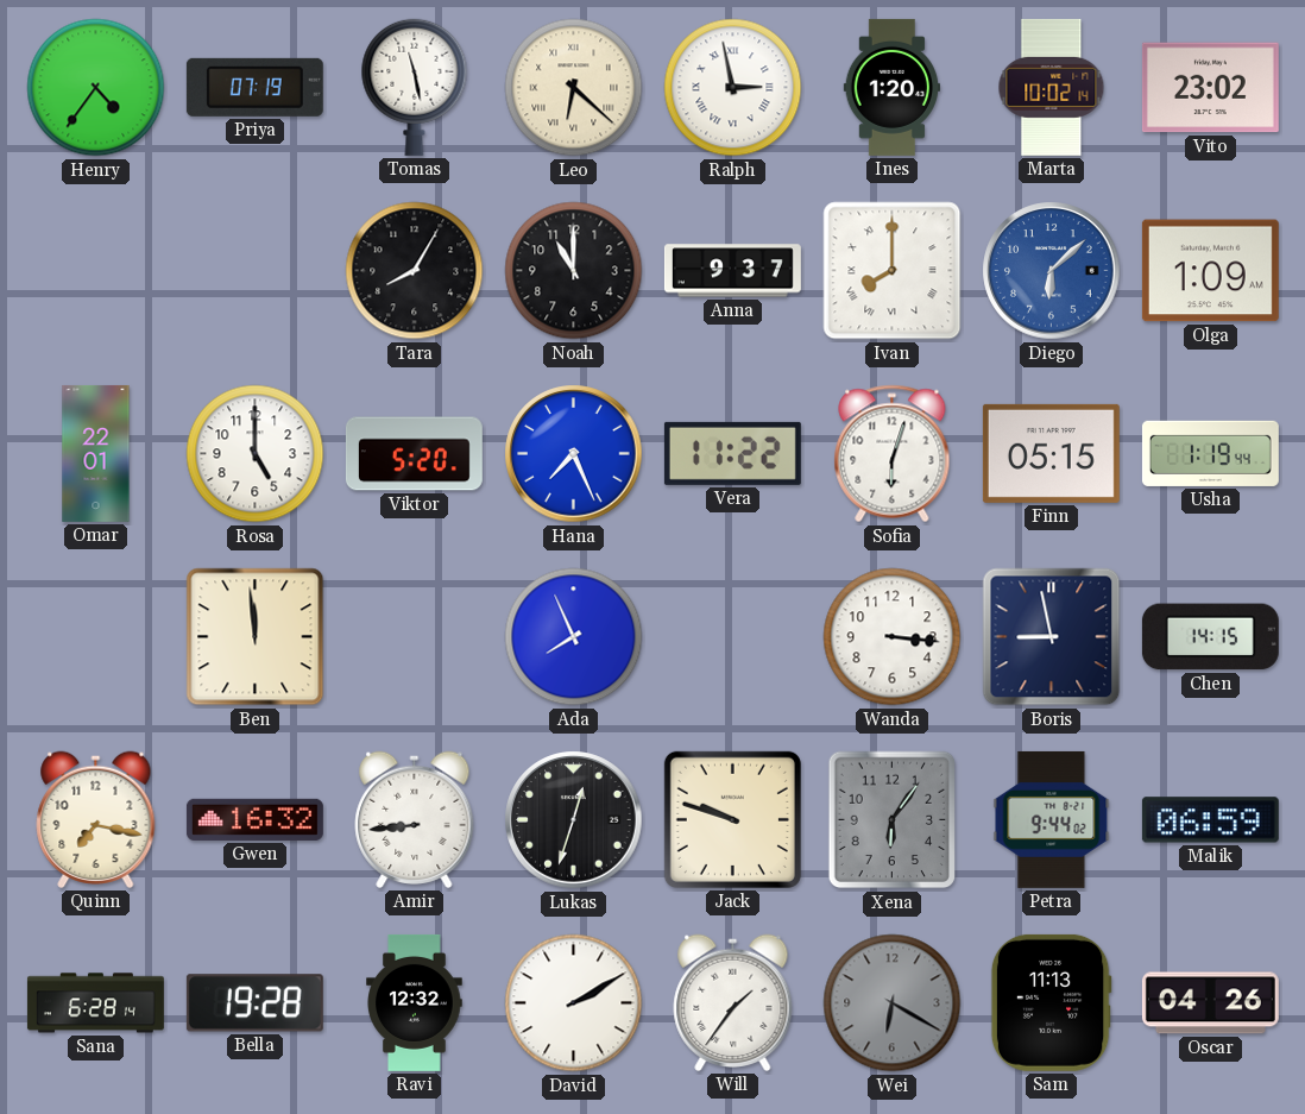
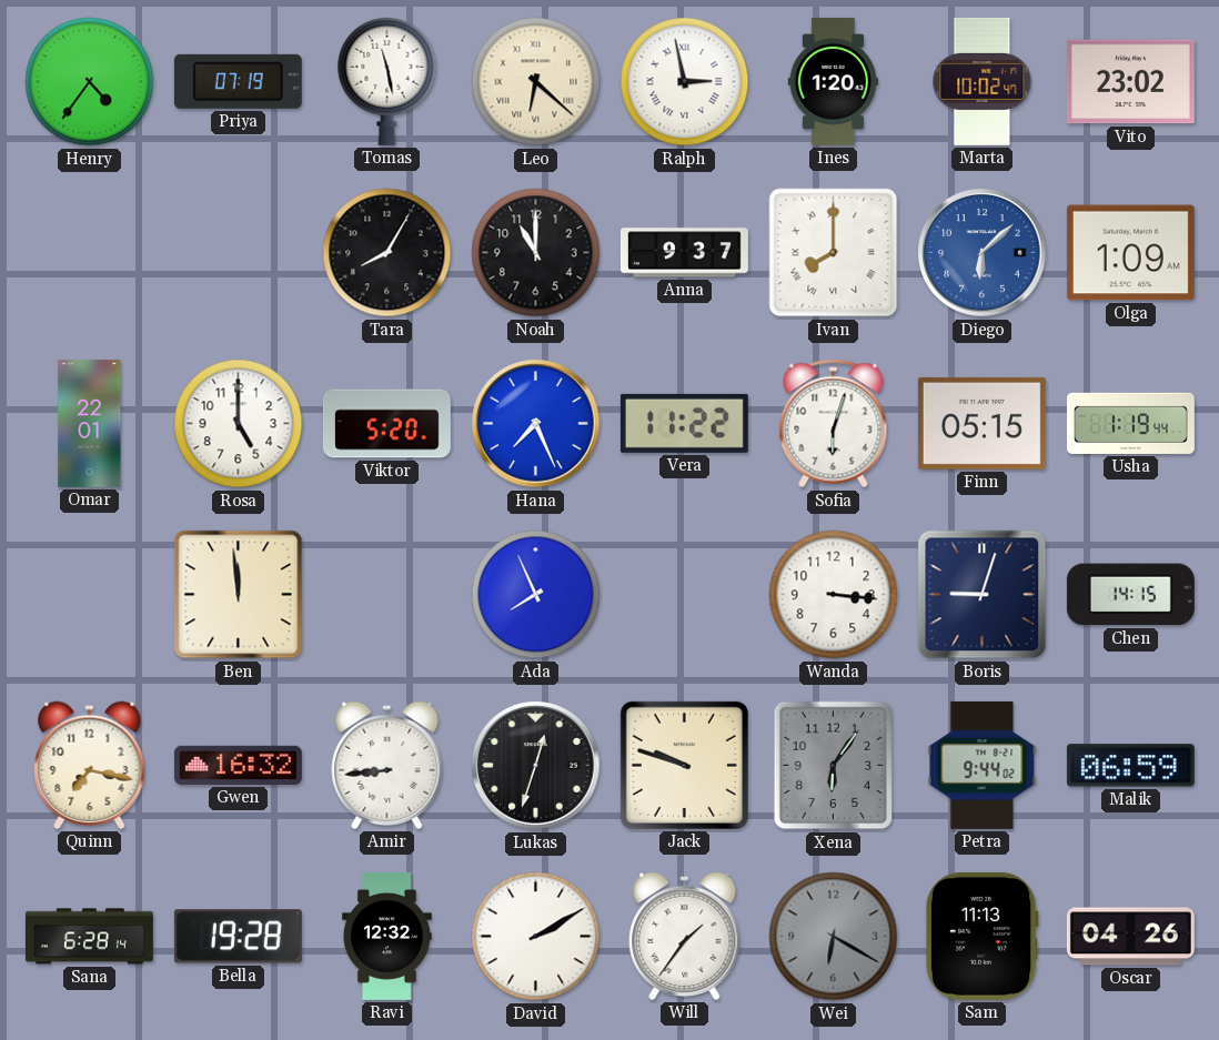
Marta: 10:02:14 -> 10:02:47
Boris: 8:58 -> 9:03
